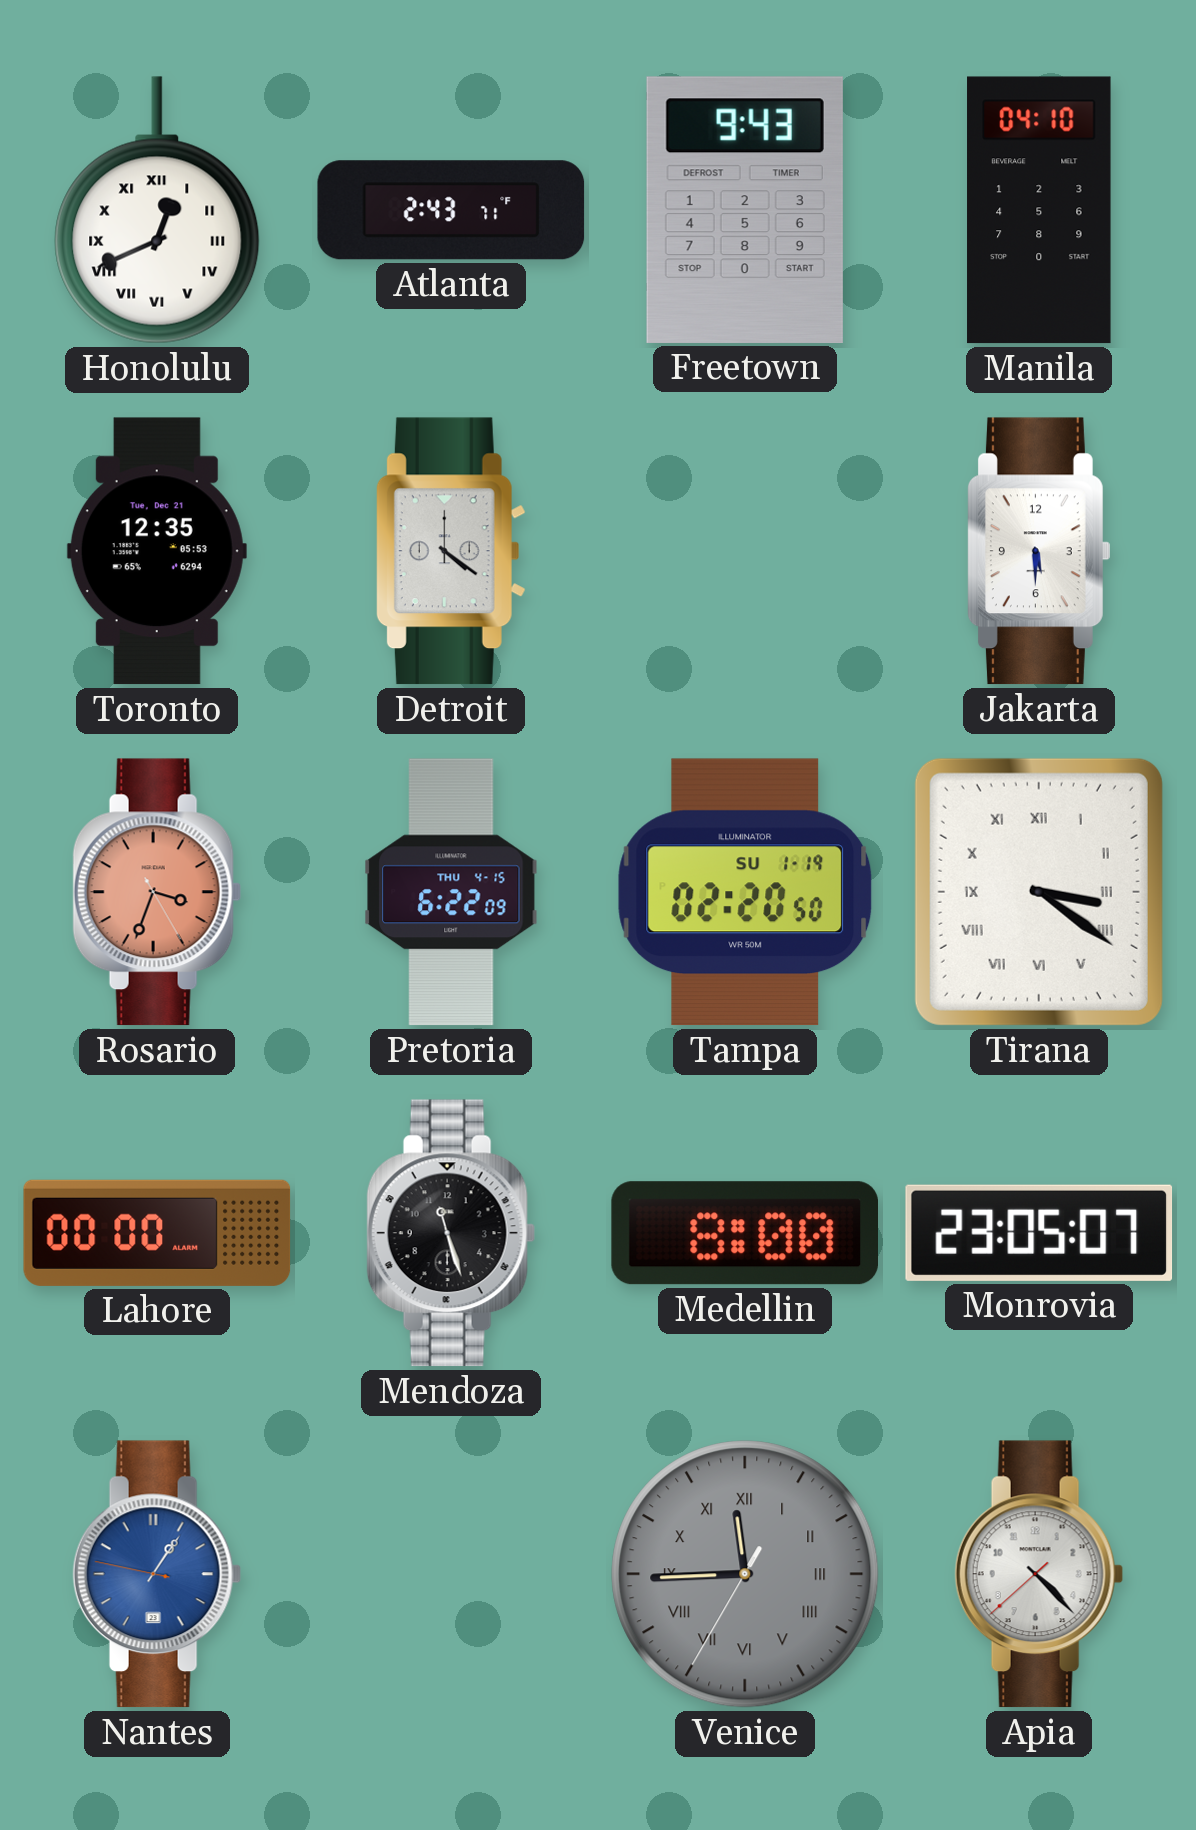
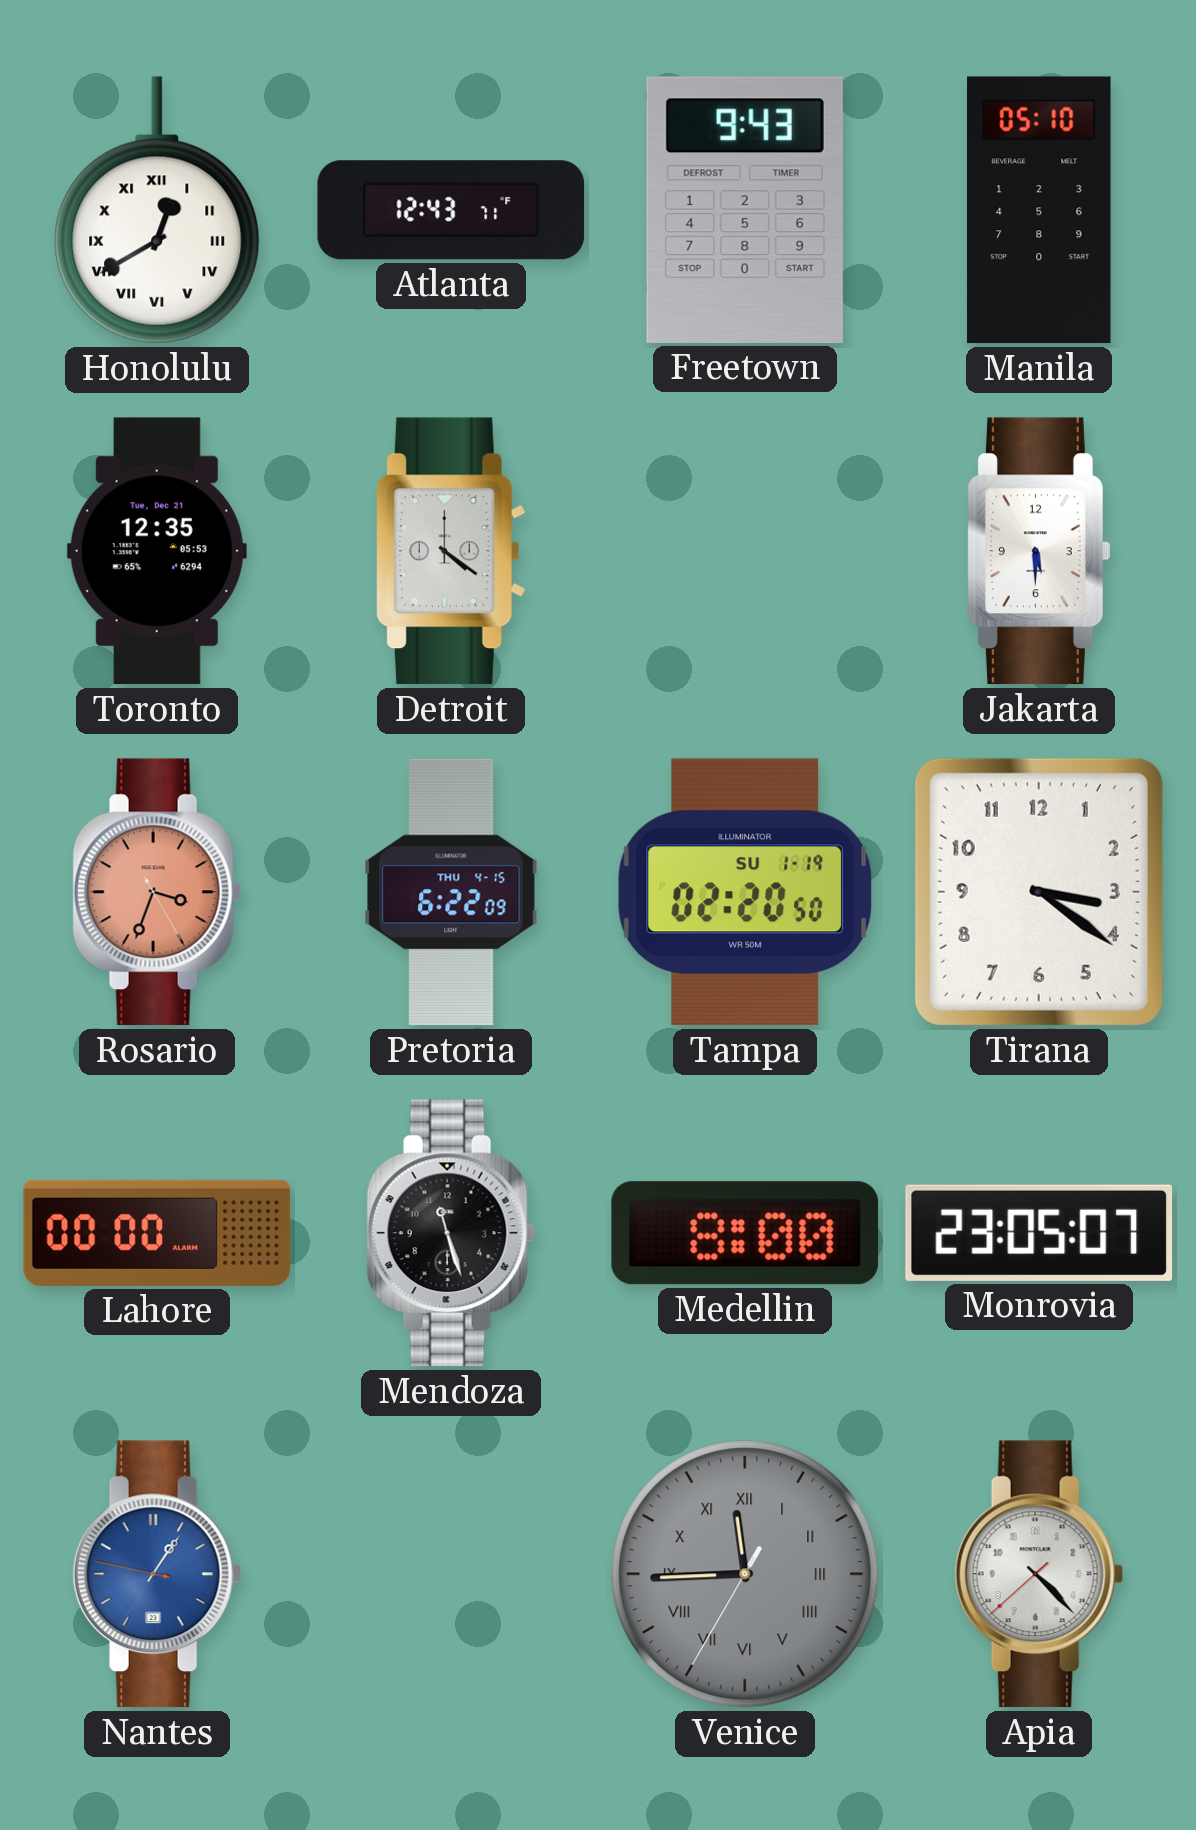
Honolulu: 12:41 -> 12:40
Atlanta: 2:43 -> 12:43
Manila: 04:10 -> 05:10
Tirana numerals: Roman -> Arabic
